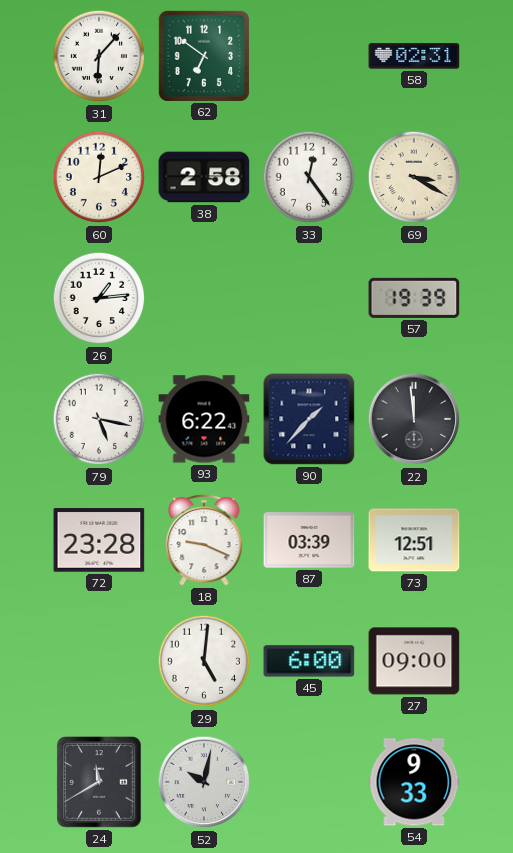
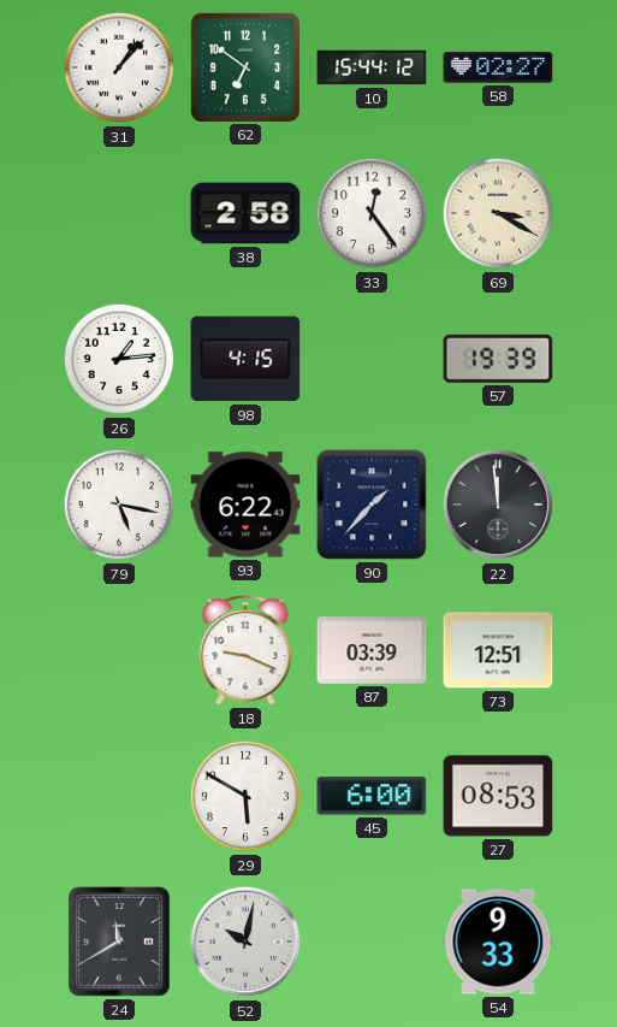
31: 6:07 -> 1:07
10: none -> 15:44
58: 02:31 -> 02:27
60: 12:11 -> none
98: none -> 4:15
72: 23:28 -> none
29: 5:01 -> 5:50
27: 09:00 -> 08:53
